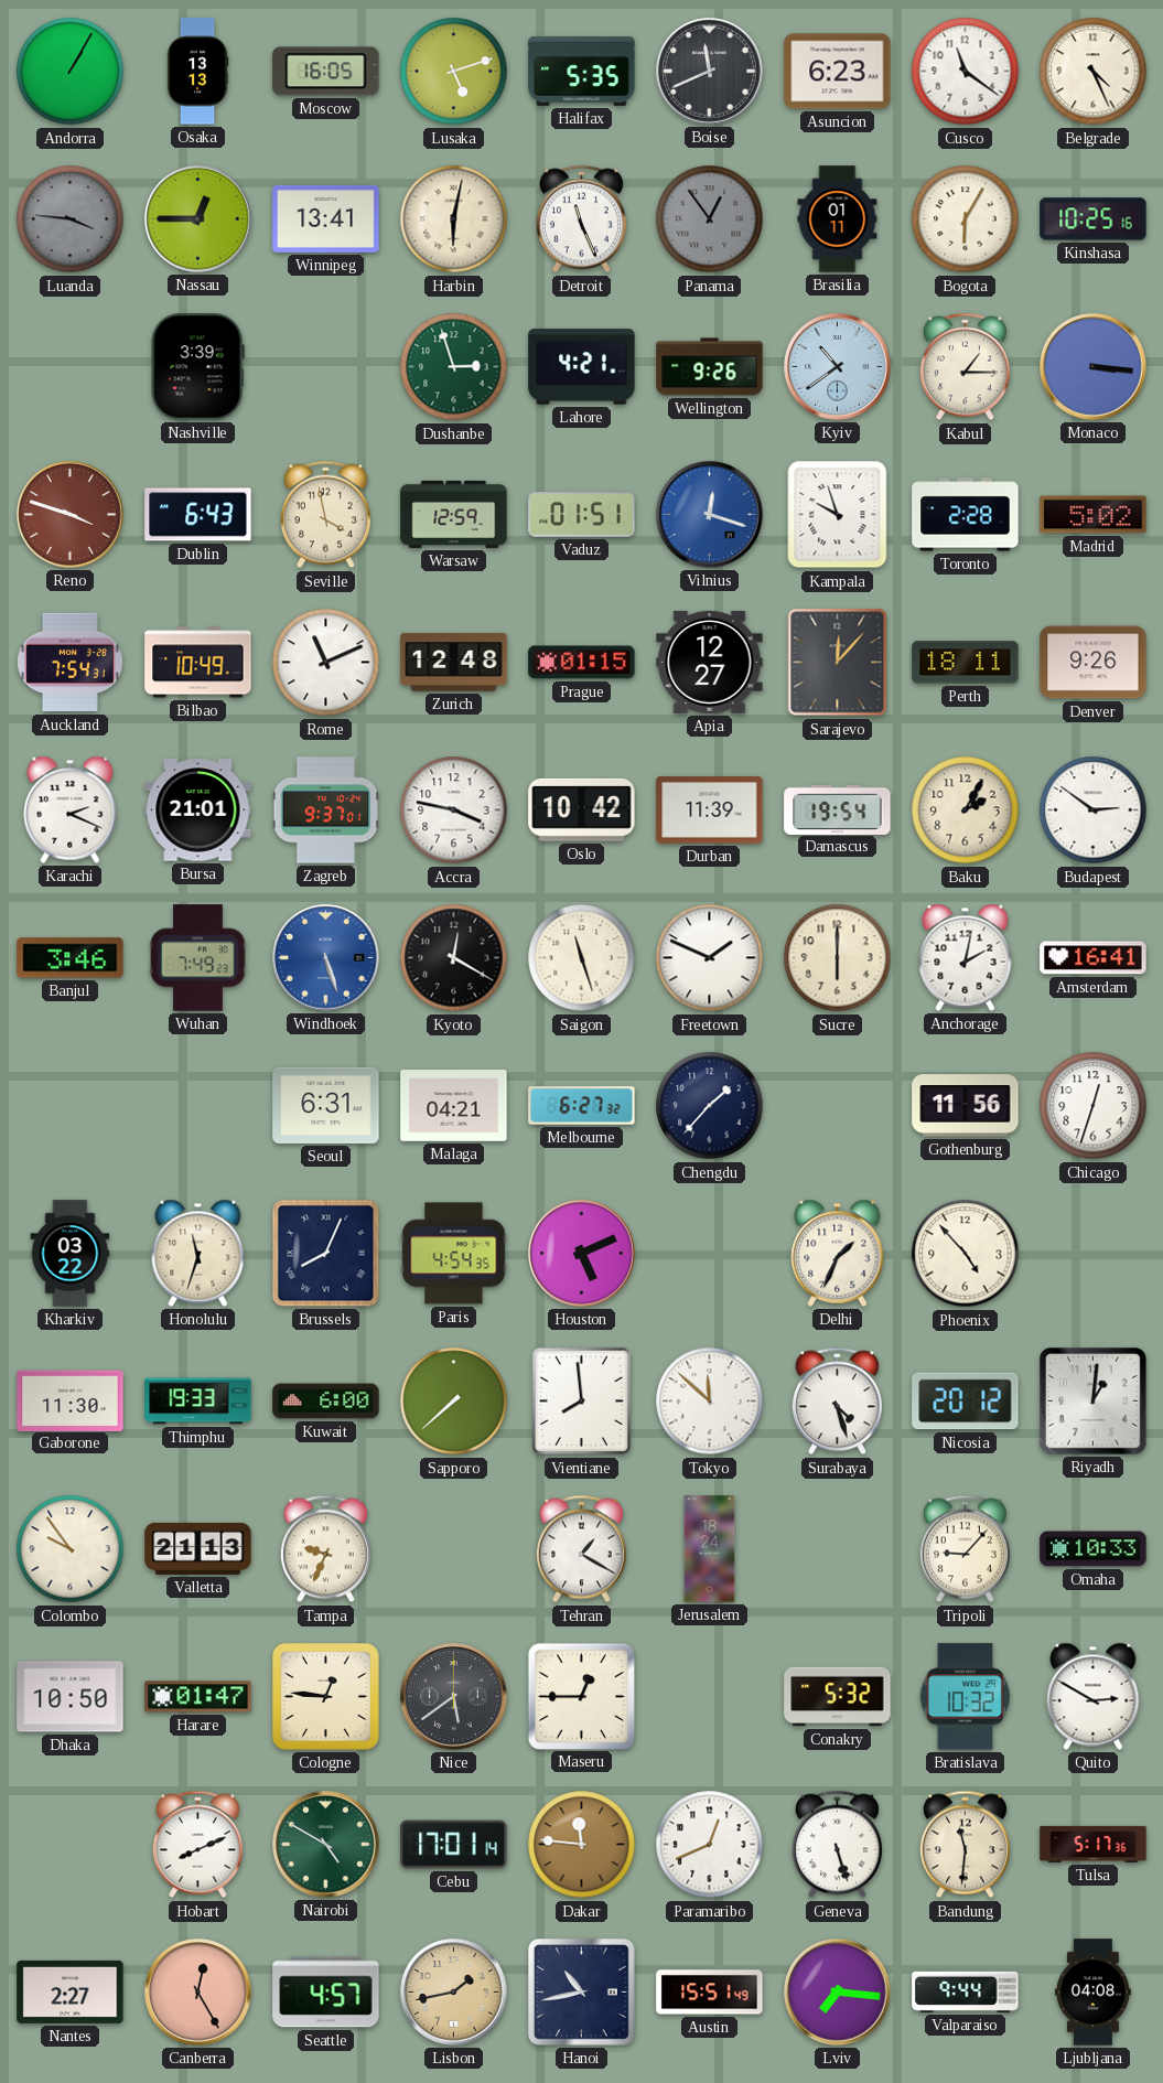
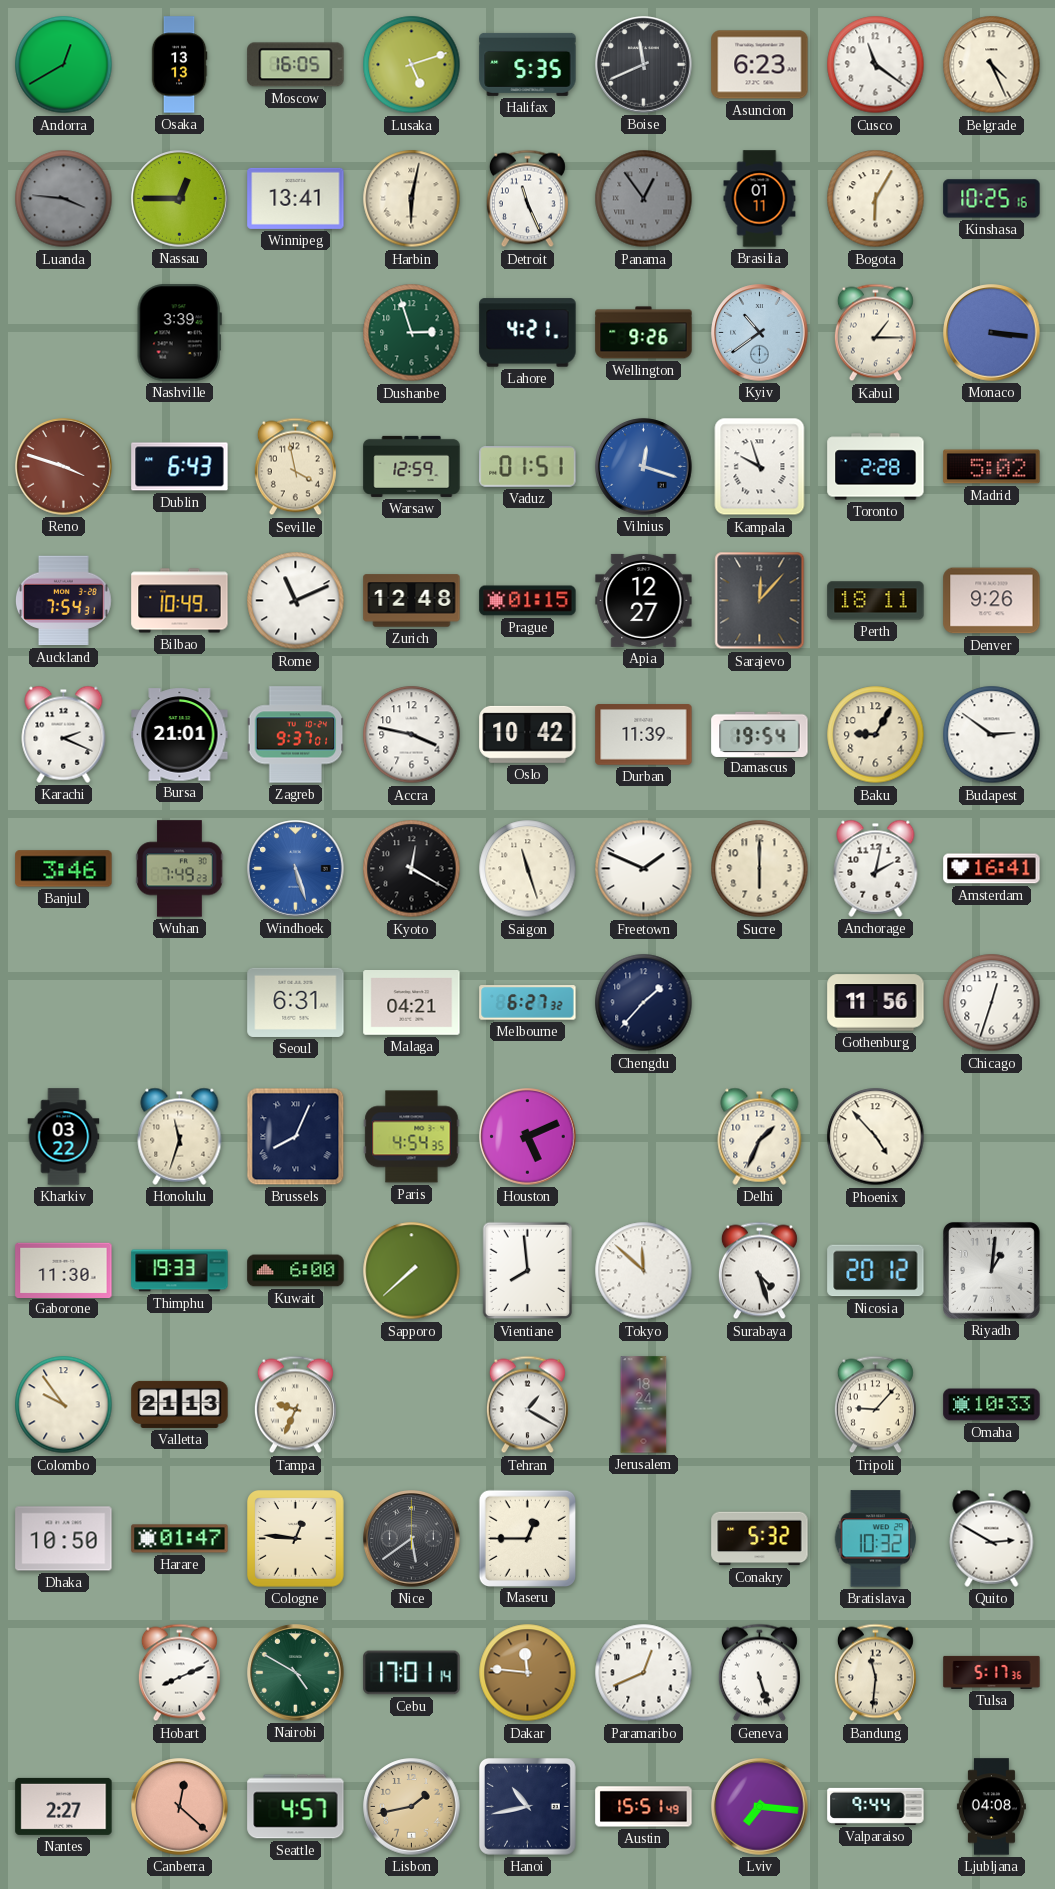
Andorra: 1:05 -> 12:40
Baku: 2:05 -> 9:05
Canberra: 12:25 -> 12:22
